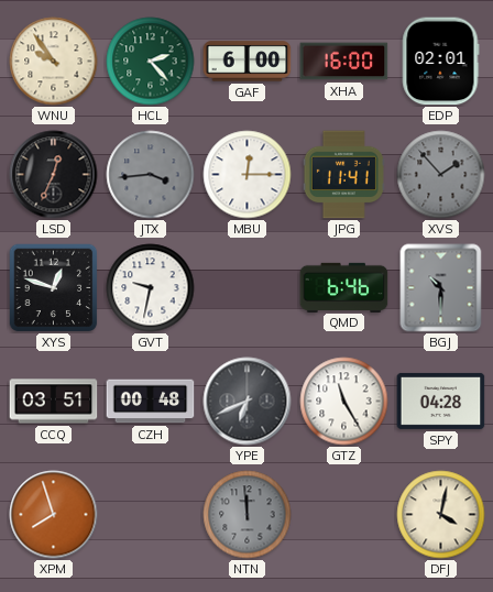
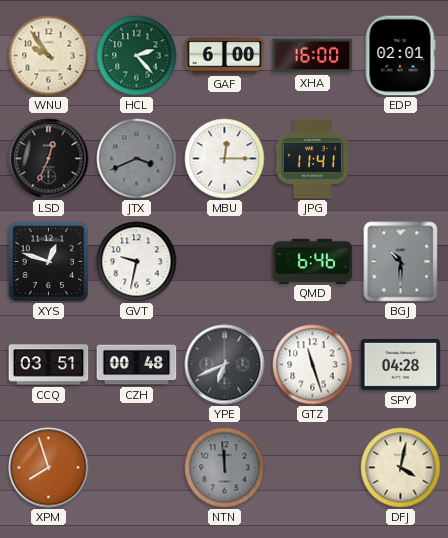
JTX: 3:44 -> 3:41
XVS: 1:53 -> none
GTZ: 11:25 -> 11:27
